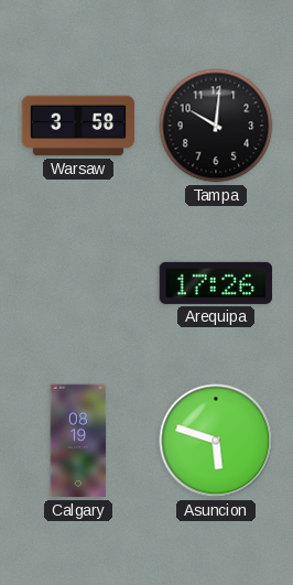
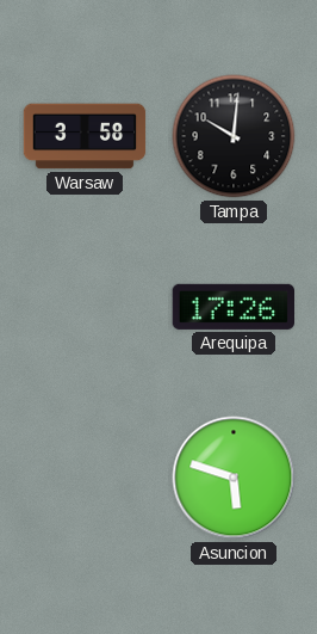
Calgary: 08:19 -> none
